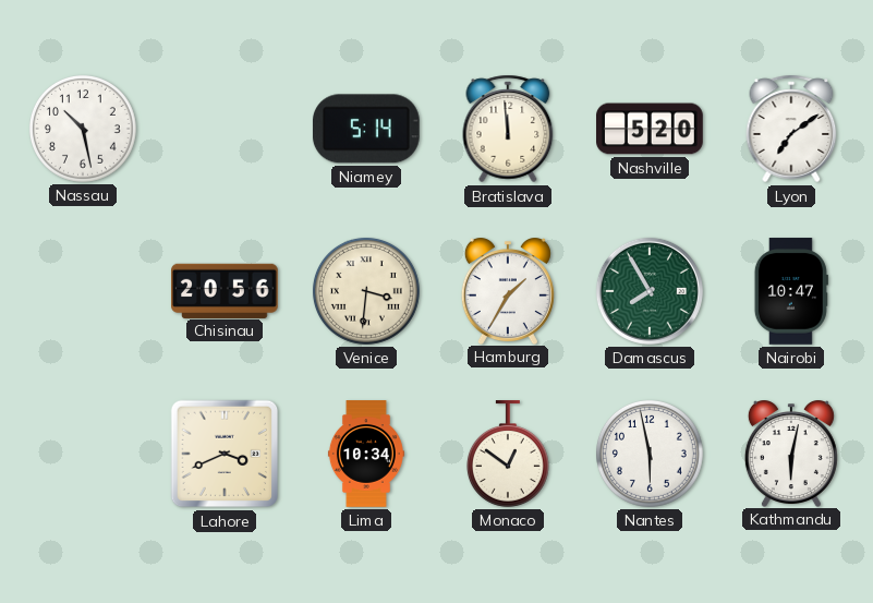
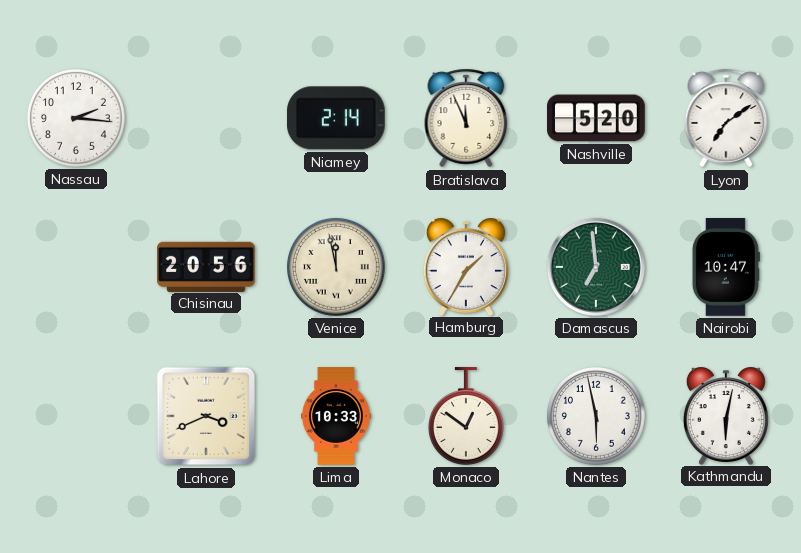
Nassau: 10:28 -> 2:16
Niamey: 5:14 -> 2:14
Bratislava: 11:59 -> 11:56
Venice: 3:31 -> 11:58
Damascus: 7:55 -> 6:59
Lima: 10:34 -> 10:33
